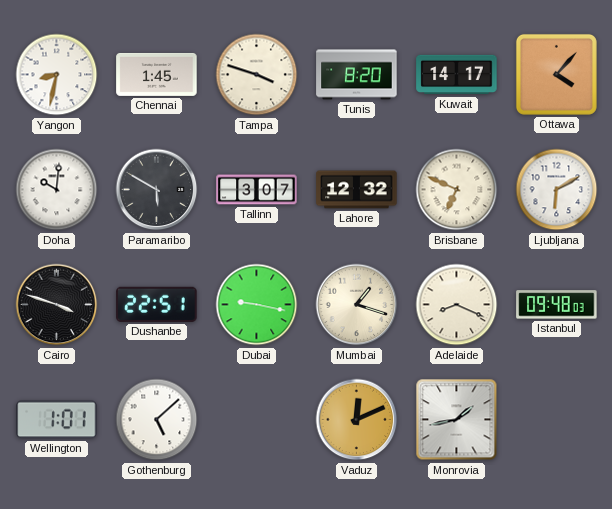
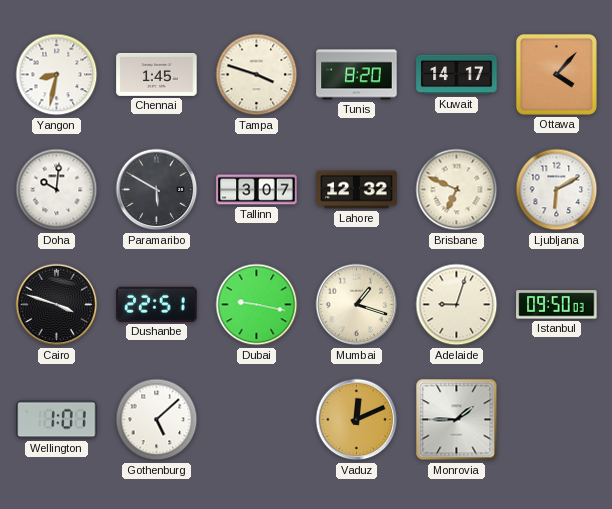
Adelaide: 8:19 -> 9:03
Istanbul: 09:48 -> 09:50
Monrovia: 1:43 -> 1:45
